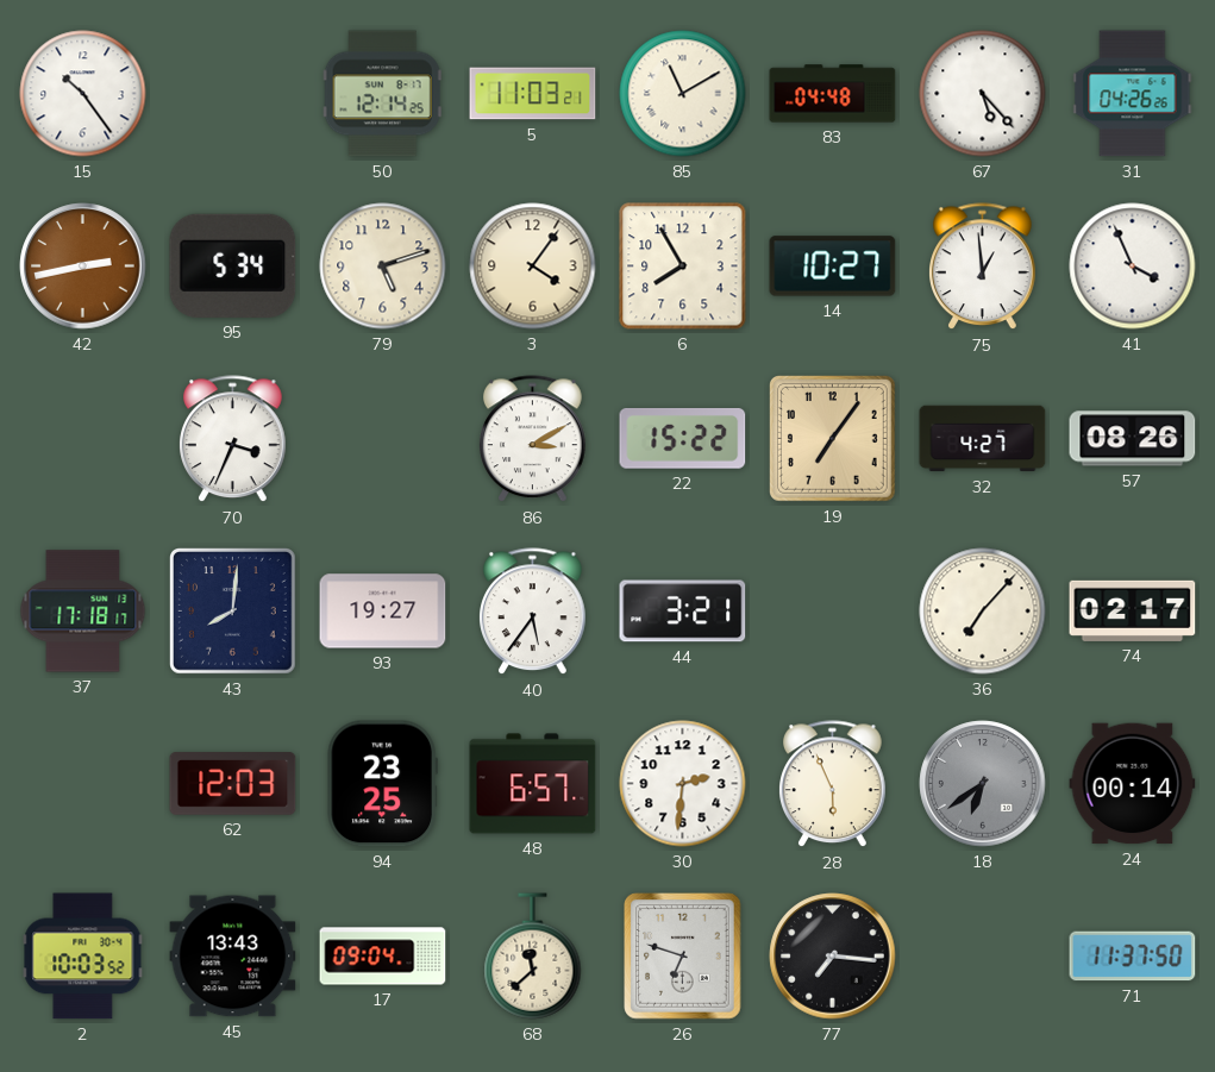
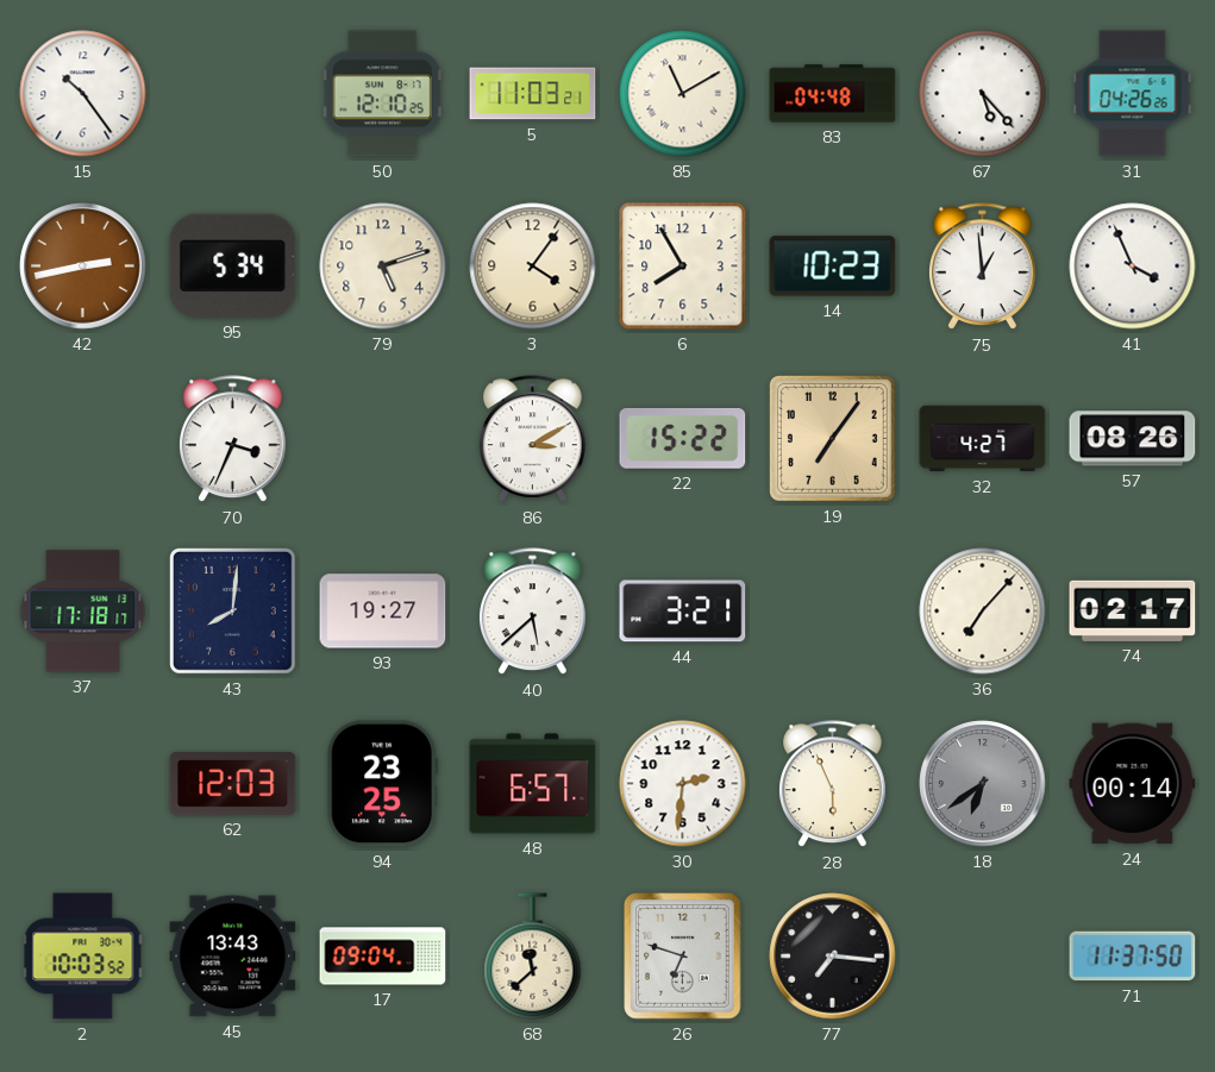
50: 12:14 -> 12:10
14: 10:27 -> 10:23
40: 5:36 -> 5:38
